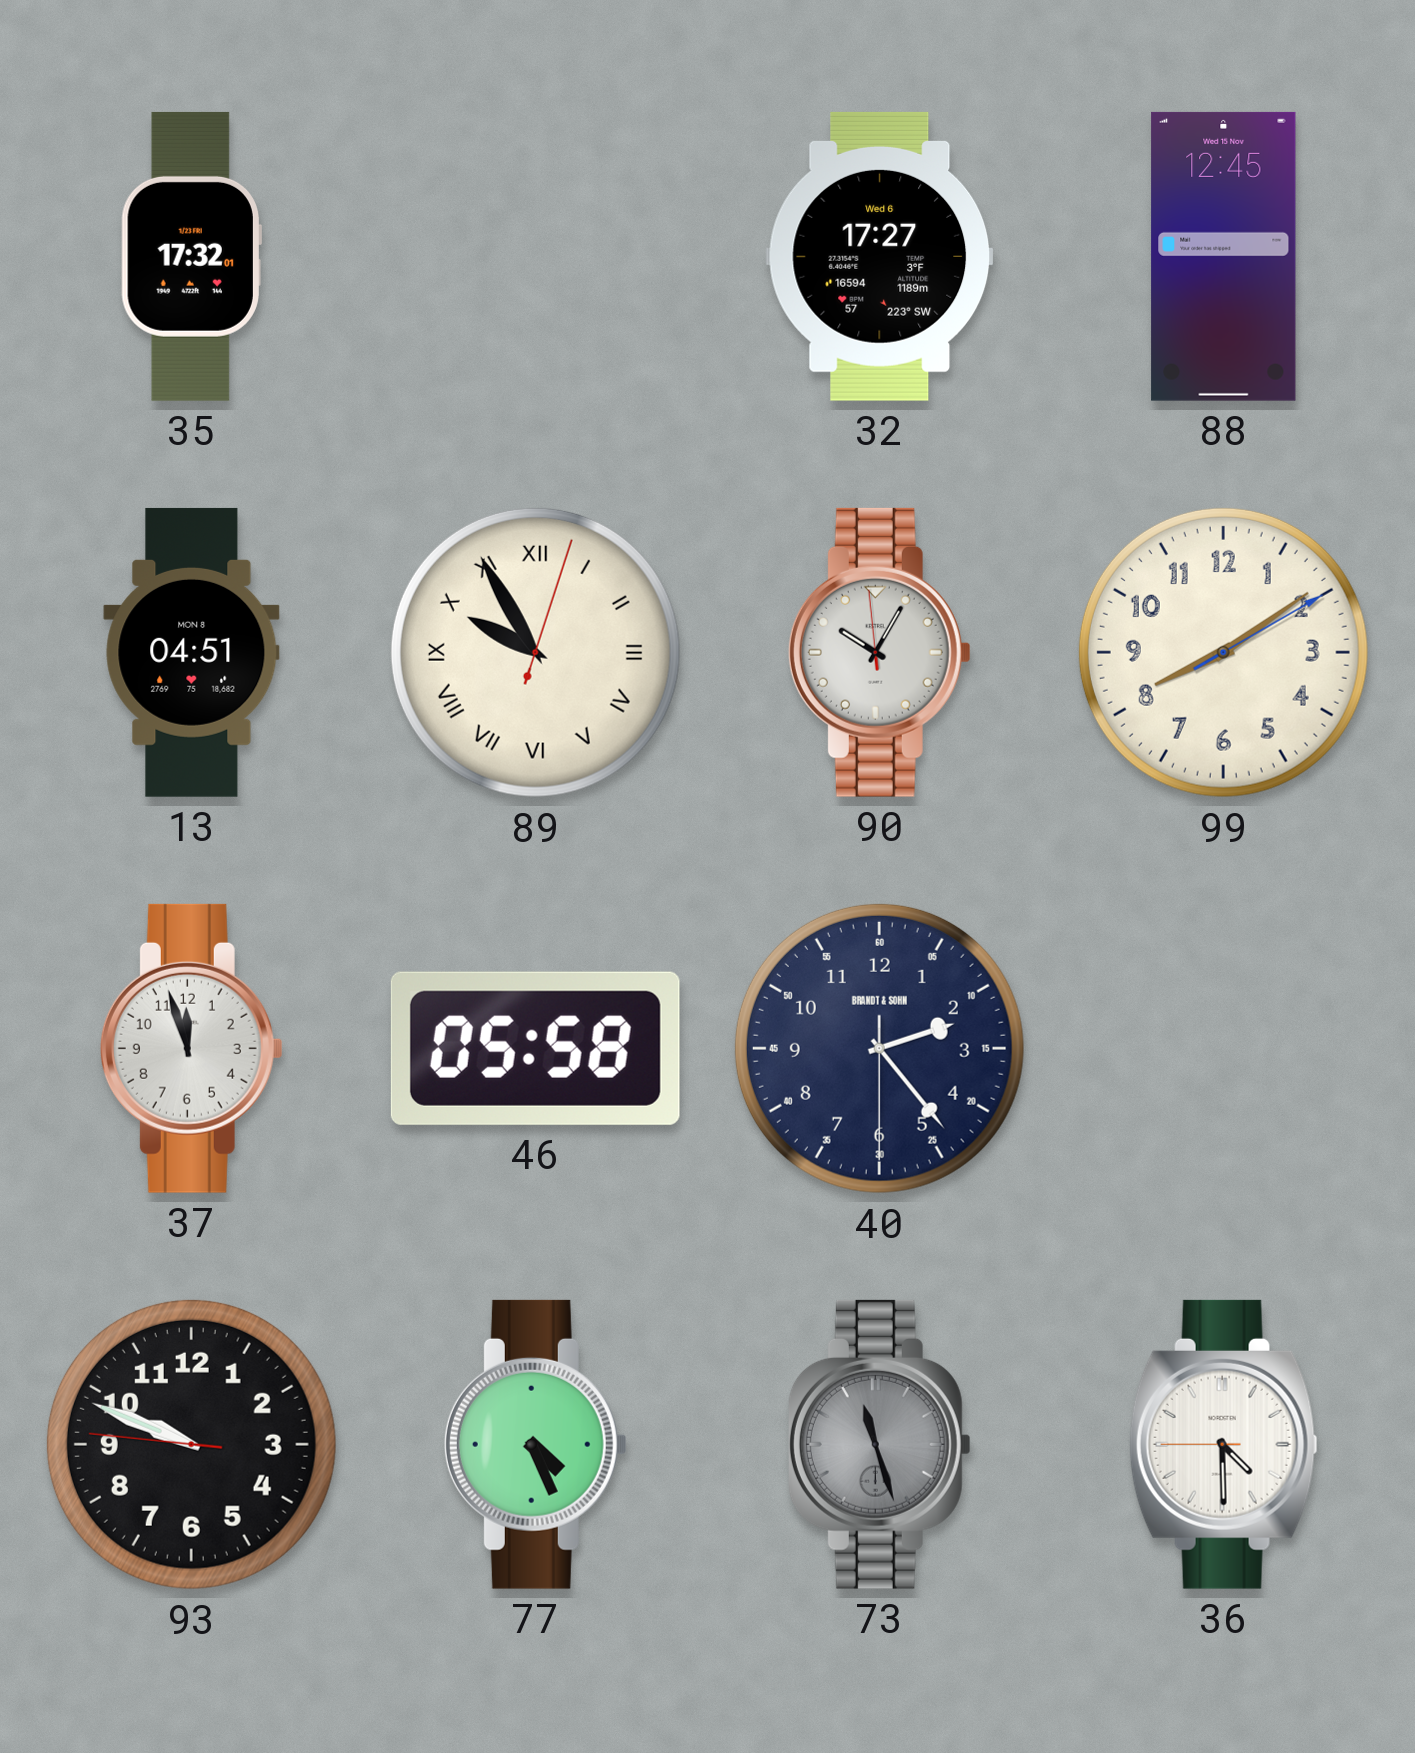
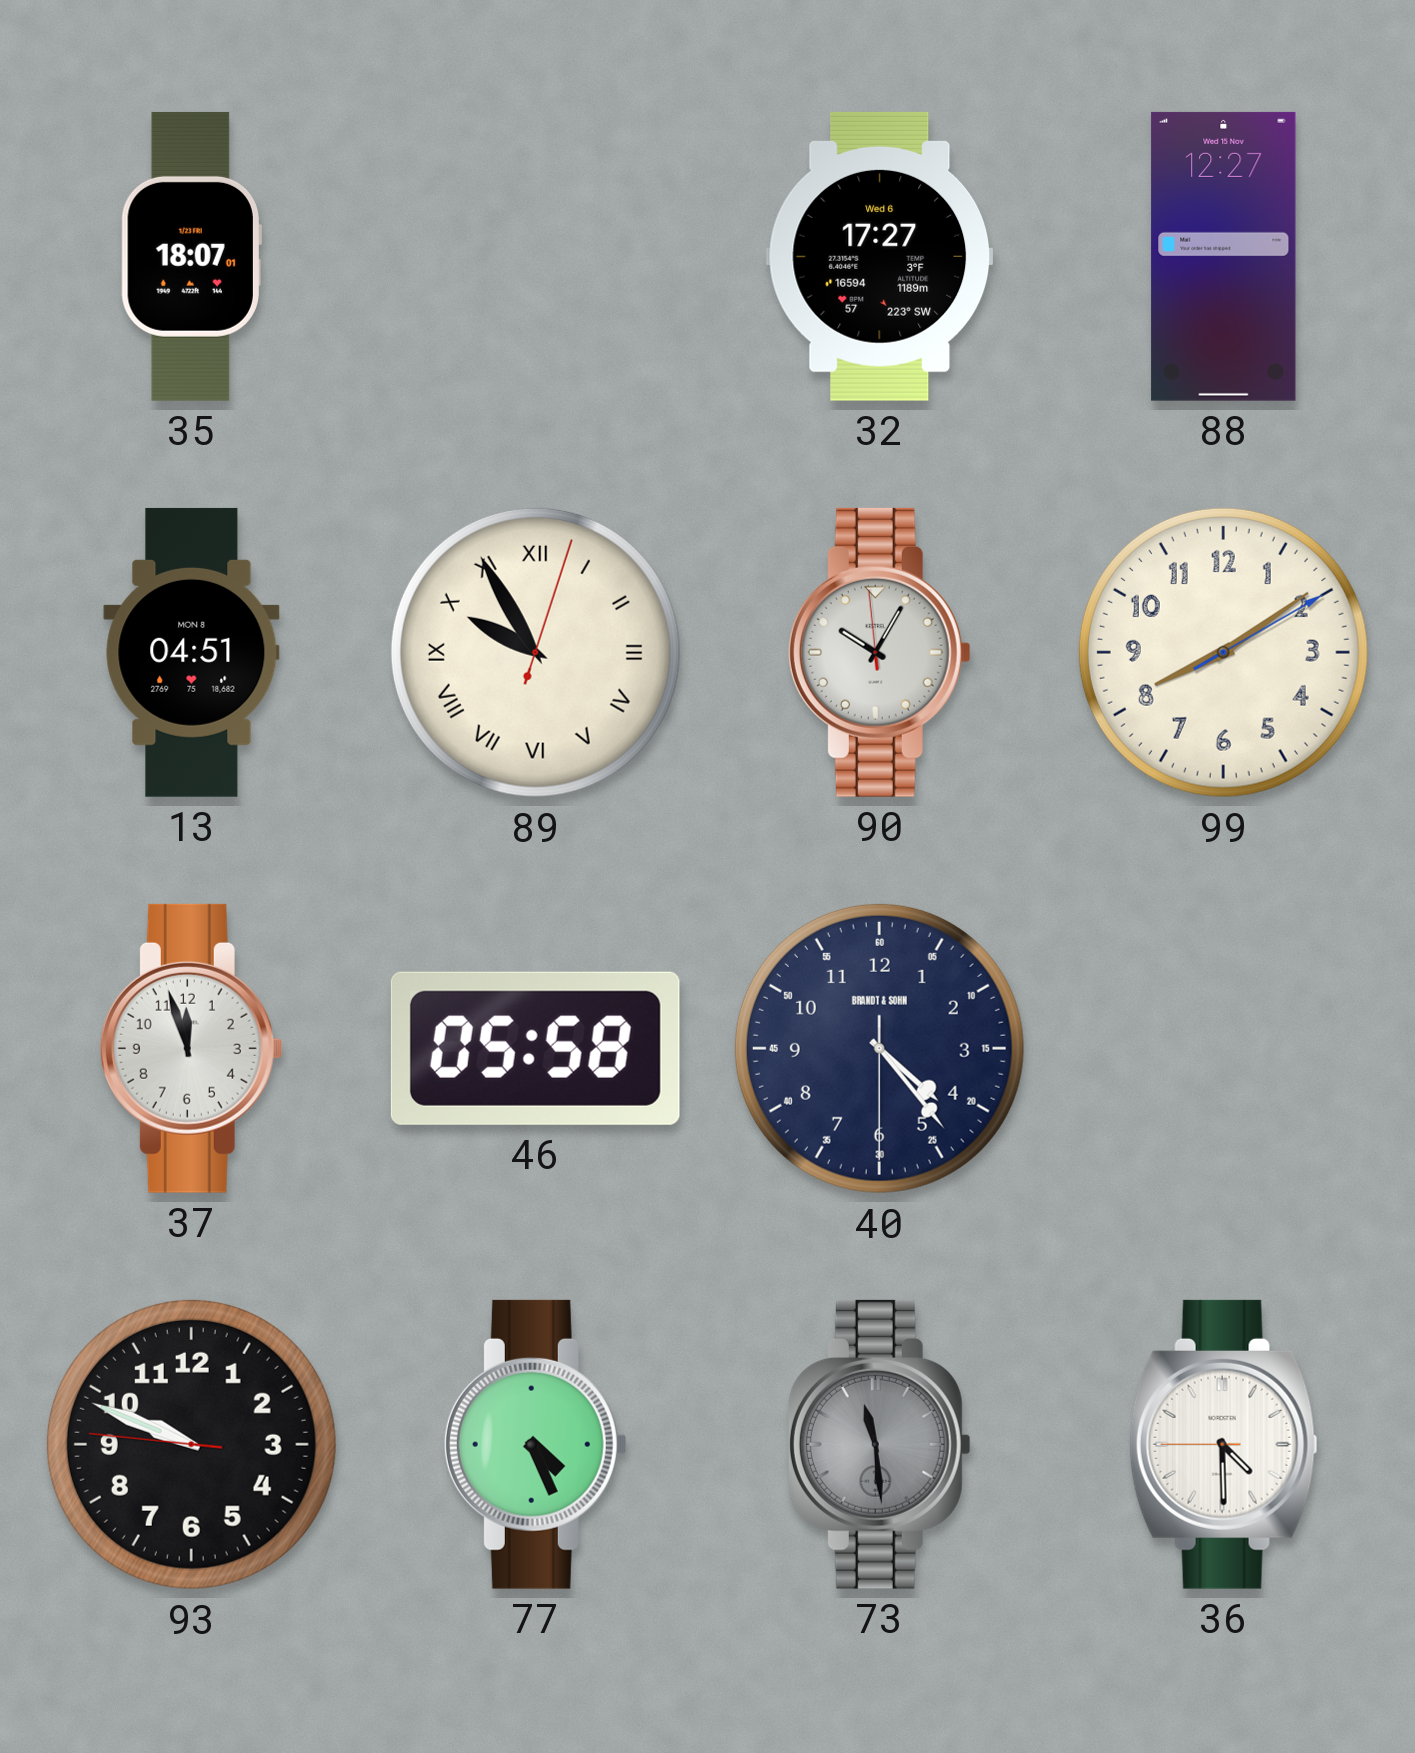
35: 17:32 -> 18:07
88: 12:45 -> 12:27
40: 2:23 -> 4:23
73: 11:27 -> 11:29
